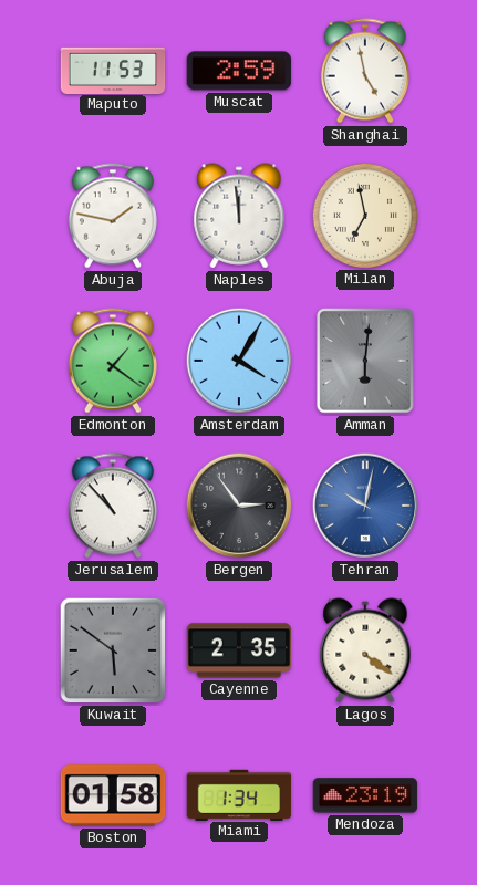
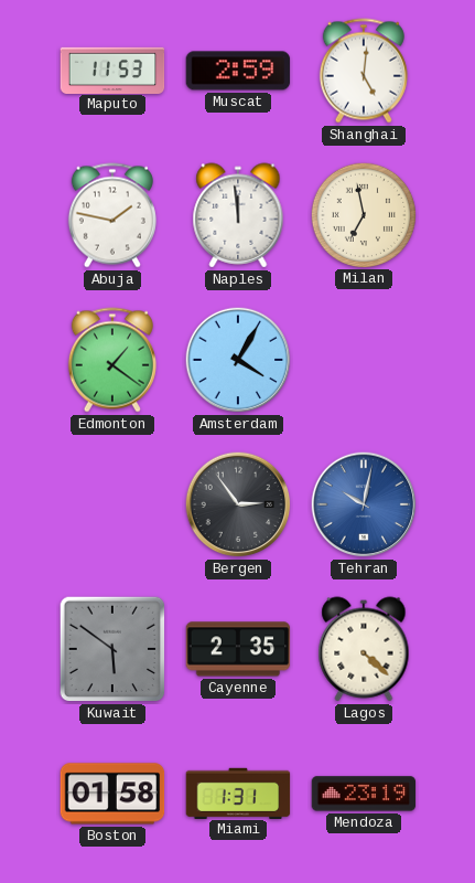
Shanghai: 4:58 -> 5:01
Amman: 6:01 -> none
Jerusalem: 10:53 -> none
Lagos: 4:21 -> 4:22
Miami: 1:34 -> 1:31
